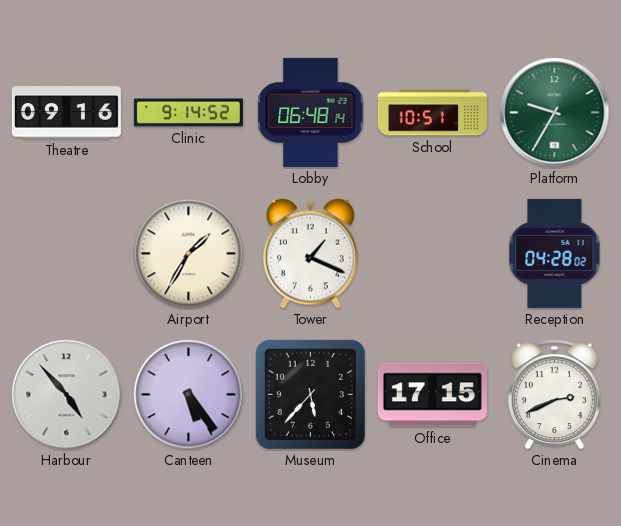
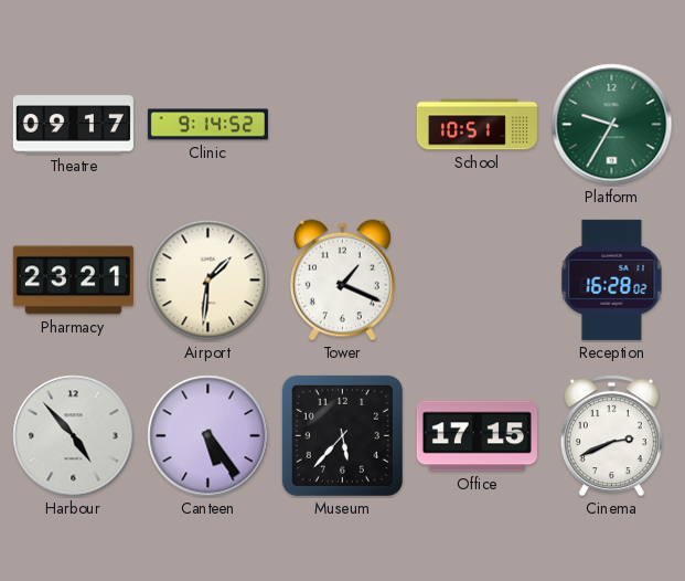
Theatre: 09:16 -> 09:17
Lobby: 06:48 -> none
Pharmacy: none -> 23:21
Airport: 1:35 -> 1:31
Reception: 04:28 -> 16:28
